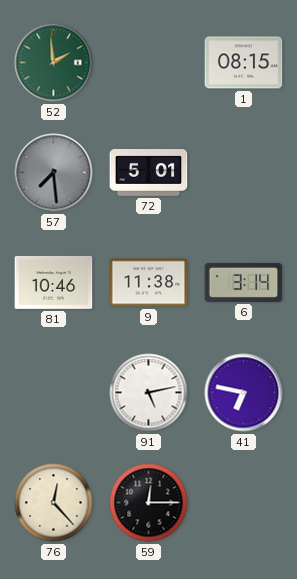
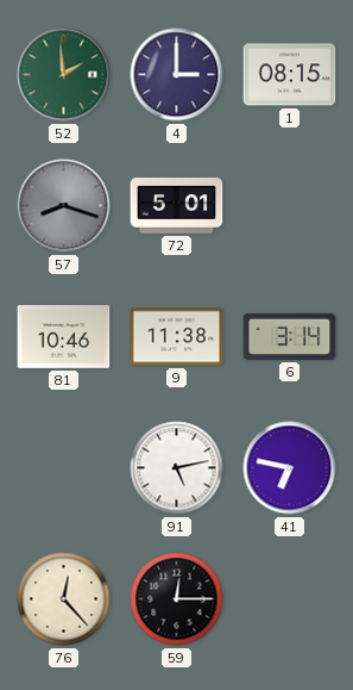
4: none -> 3:00
57: 7:29 -> 8:18
